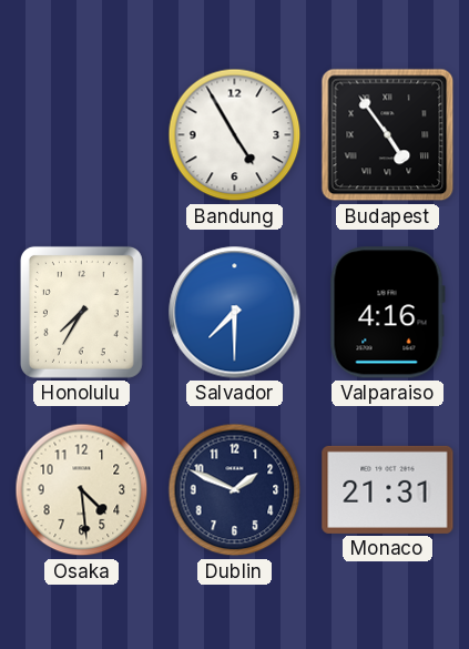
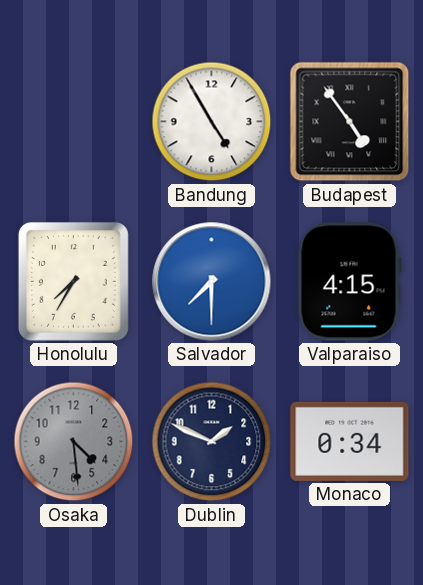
Valparaiso: 4:16 -> 4:15
Osaka dial: cream -> grey
Monaco: 21:31 -> 0:34
